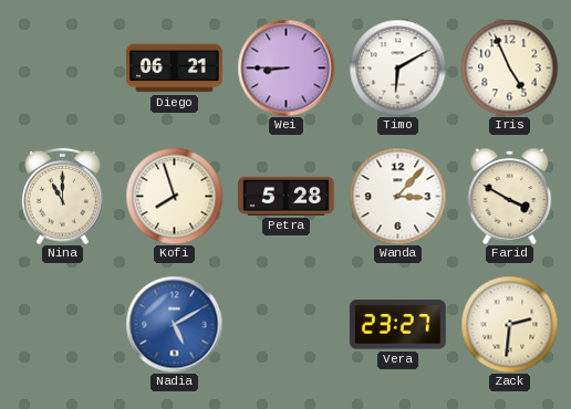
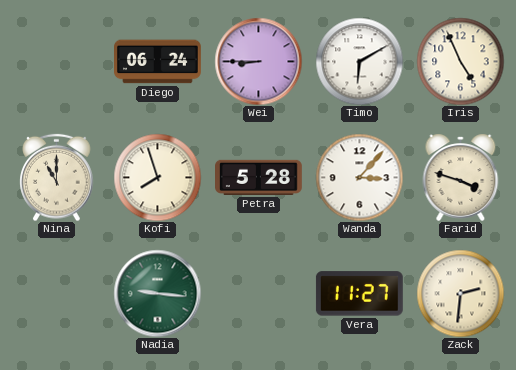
Diego: 06:21 -> 06:24
Farid: 3:50 -> 3:48
Nadia: 5:10 -> 9:16
Nadia dial: blue -> green
Vera: 23:27 -> 11:27
